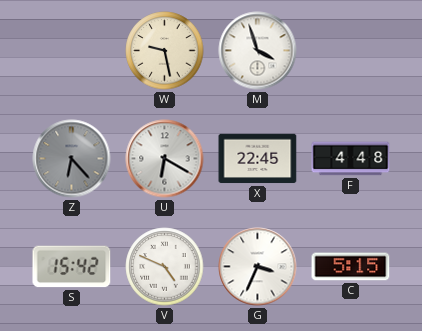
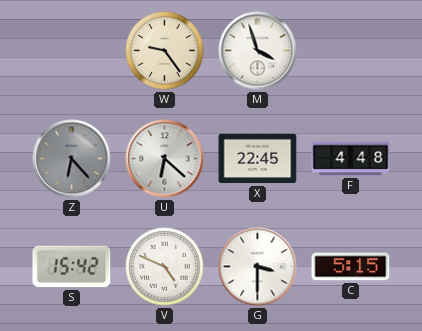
W: 9:28 -> 9:24
U: 6:20 -> 6:22
G: 3:34 -> 3:30
